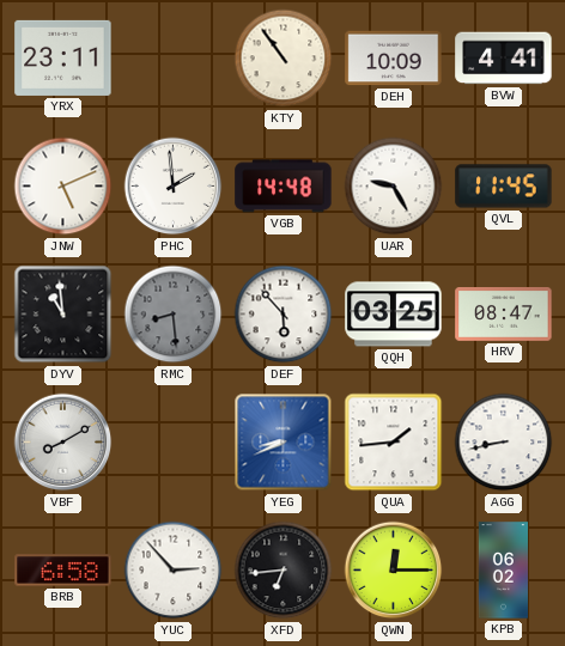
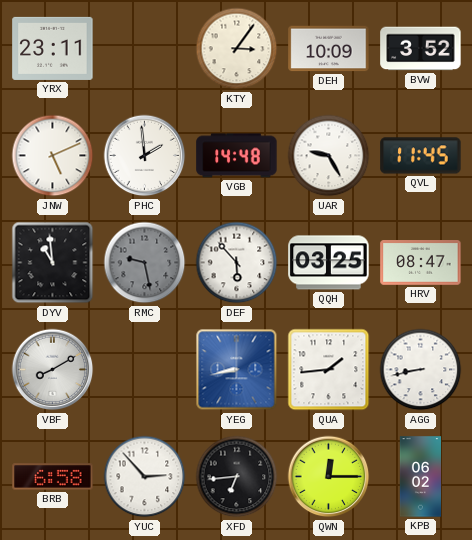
KTY: 10:54 -> 3:06
BVW: 4:41 -> 3:52
RMC: 8:29 -> 9:28
YEG: 8:41 -> 8:43
